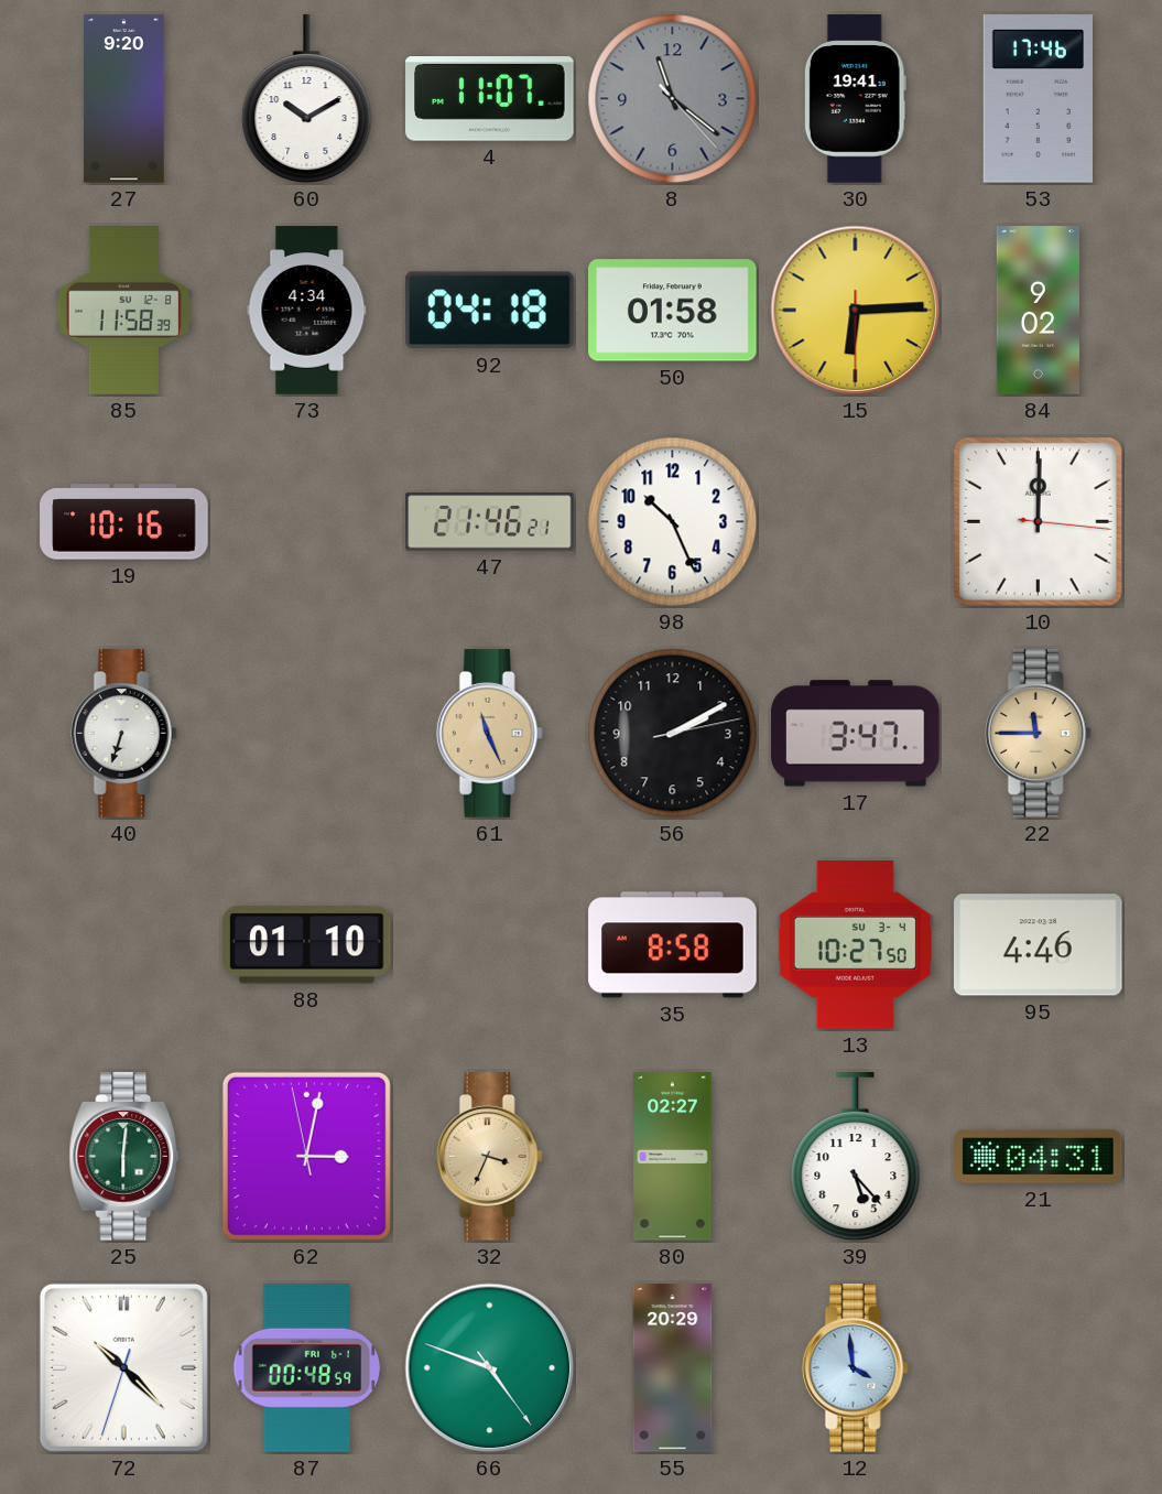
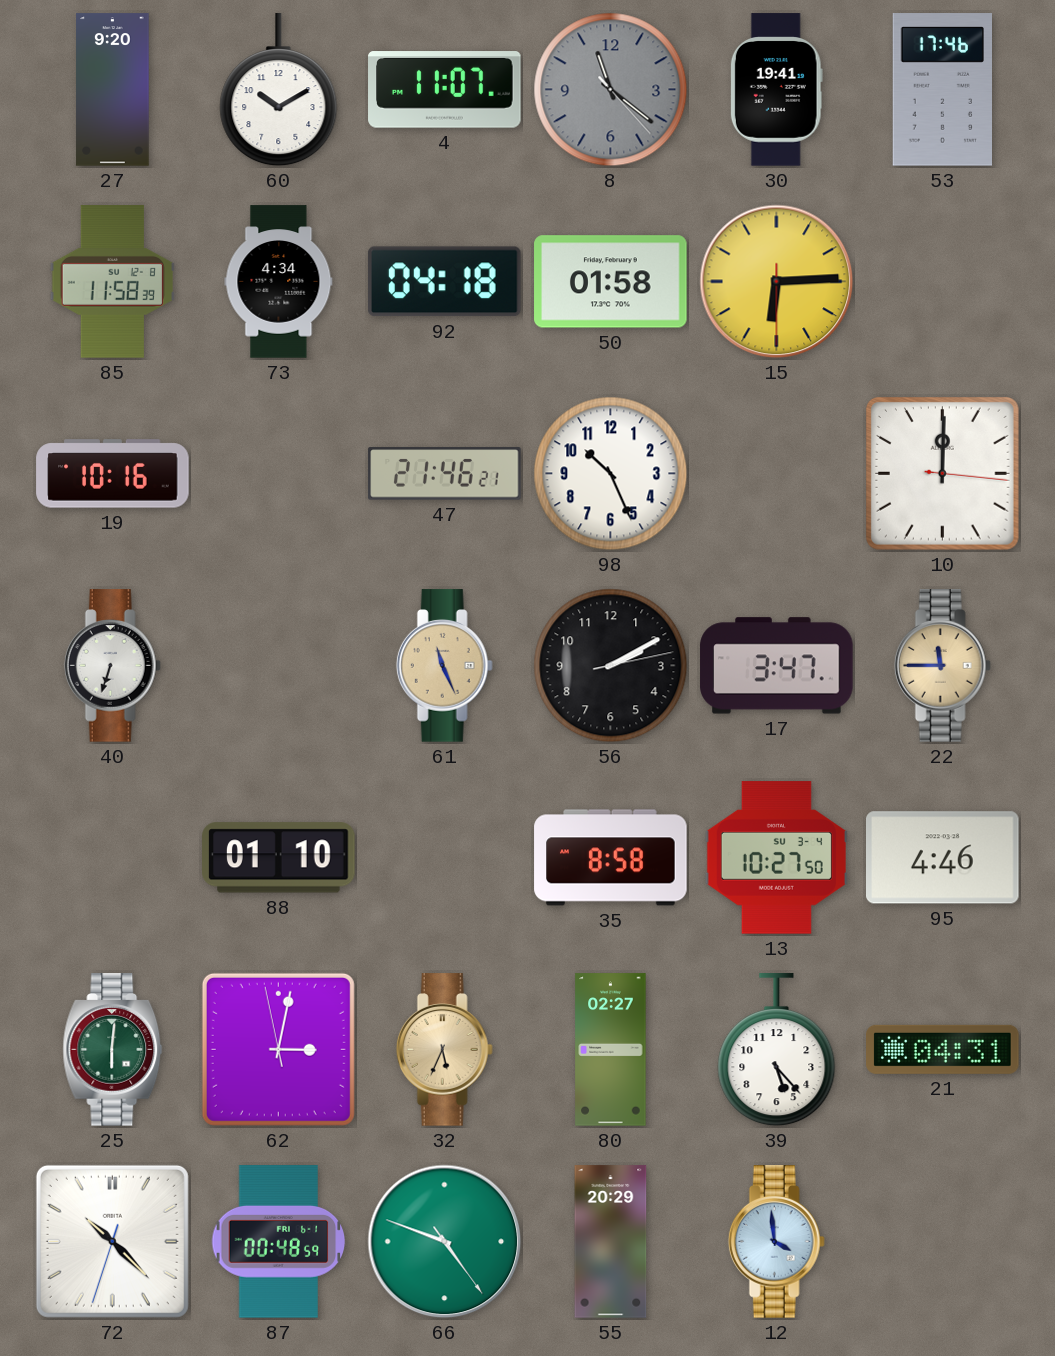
84: 9:02 -> none
32: 3:34 -> 5:34
